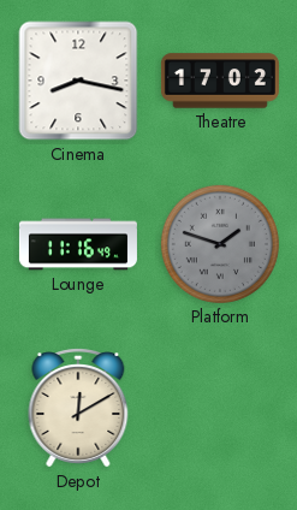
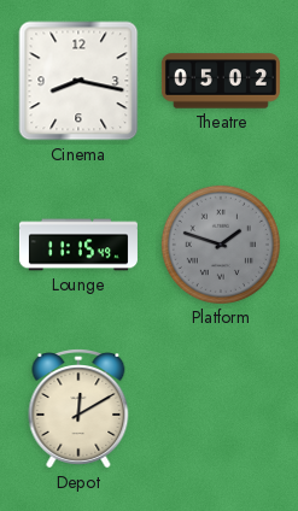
Theatre: 17:02 -> 05:02
Lounge: 11:16 -> 11:15
